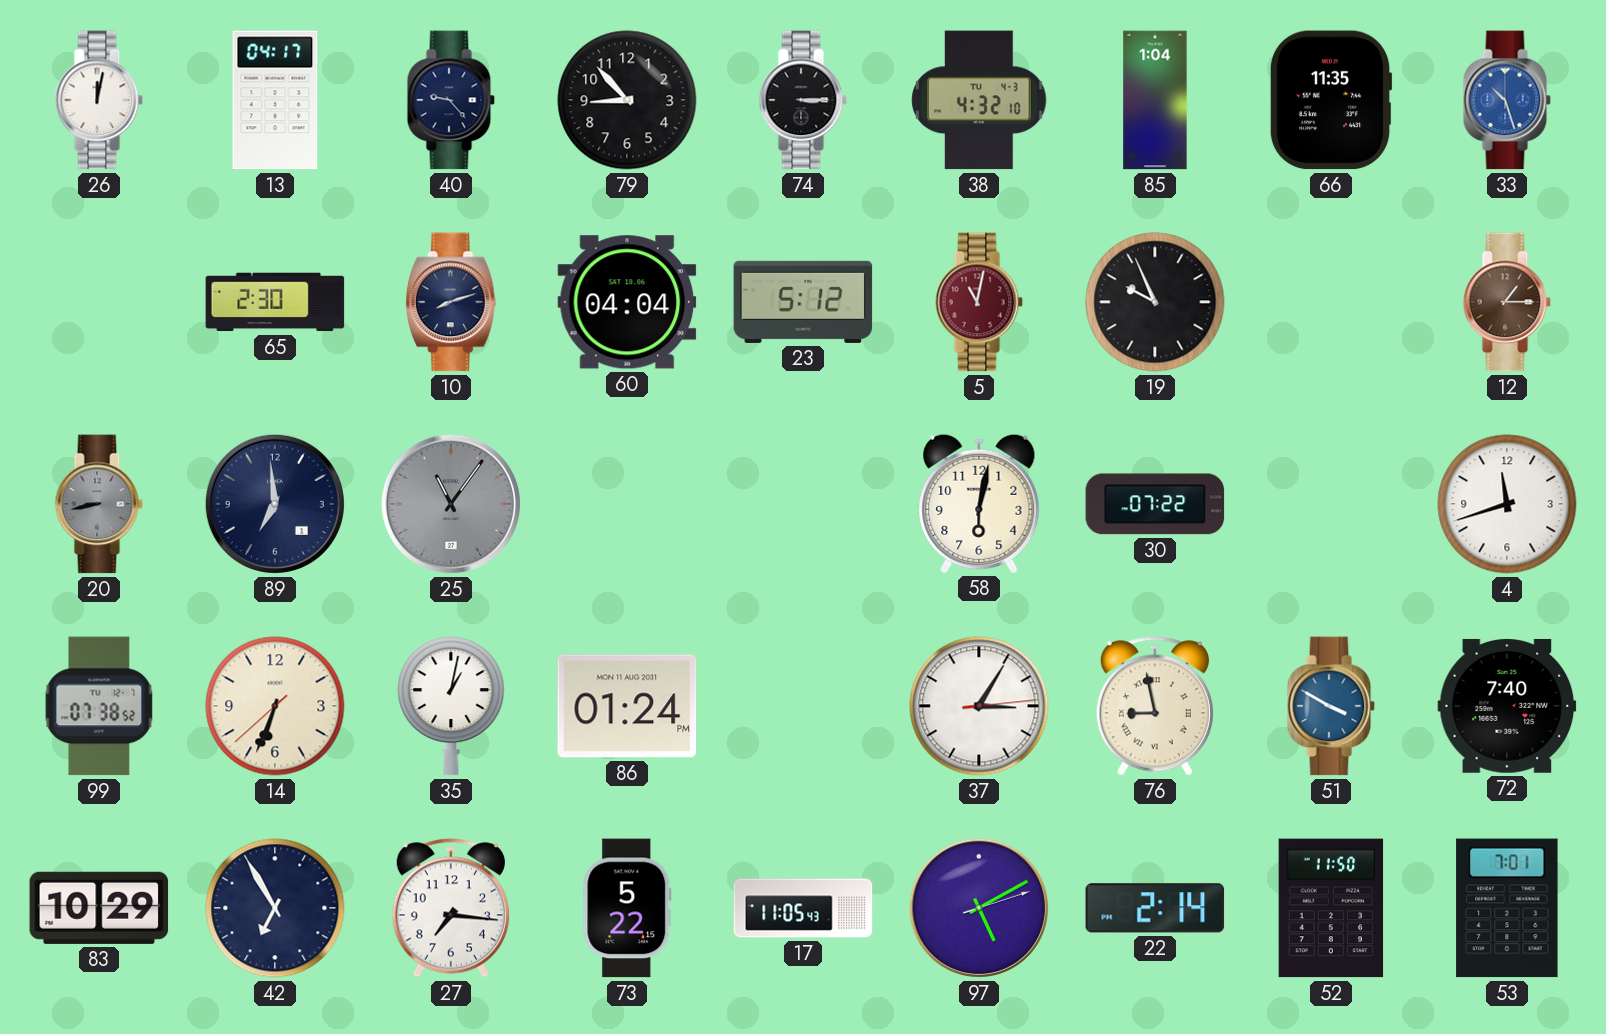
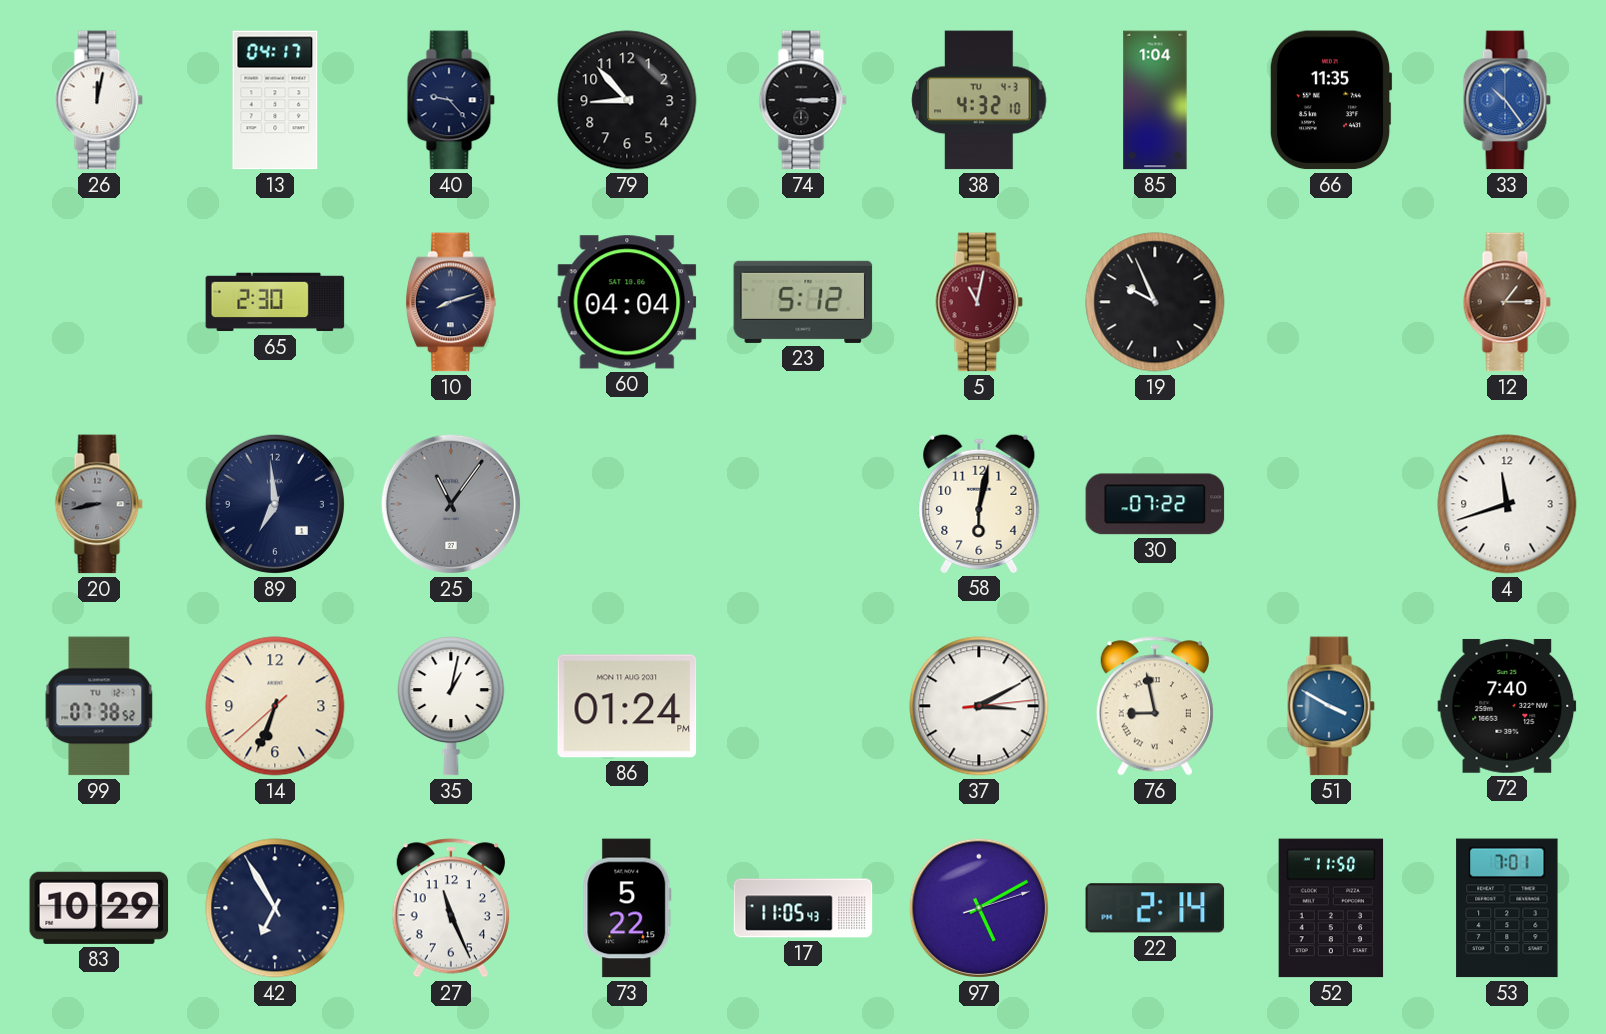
33: 10:27 -> 10:24
37: 3:05 -> 3:10
27: 7:16 -> 11:26
